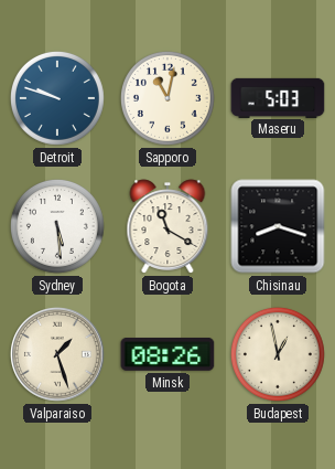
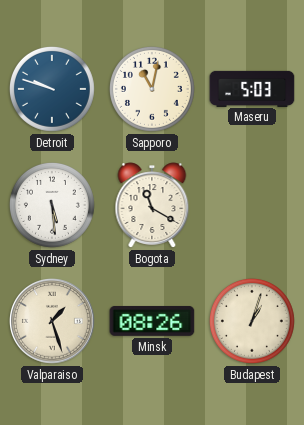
Chisinau: 8:18 -> none
Budapest: 12:58 -> 1:03
